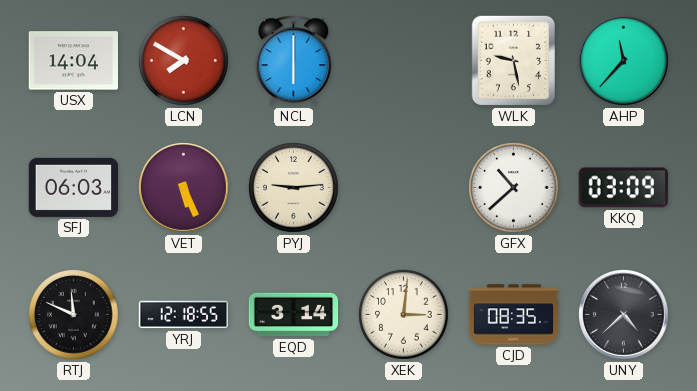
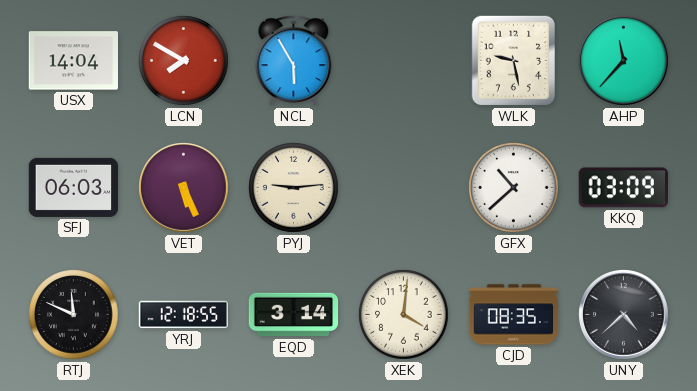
NCL: 6:00 -> 5:55
XEK: 3:01 -> 4:01
